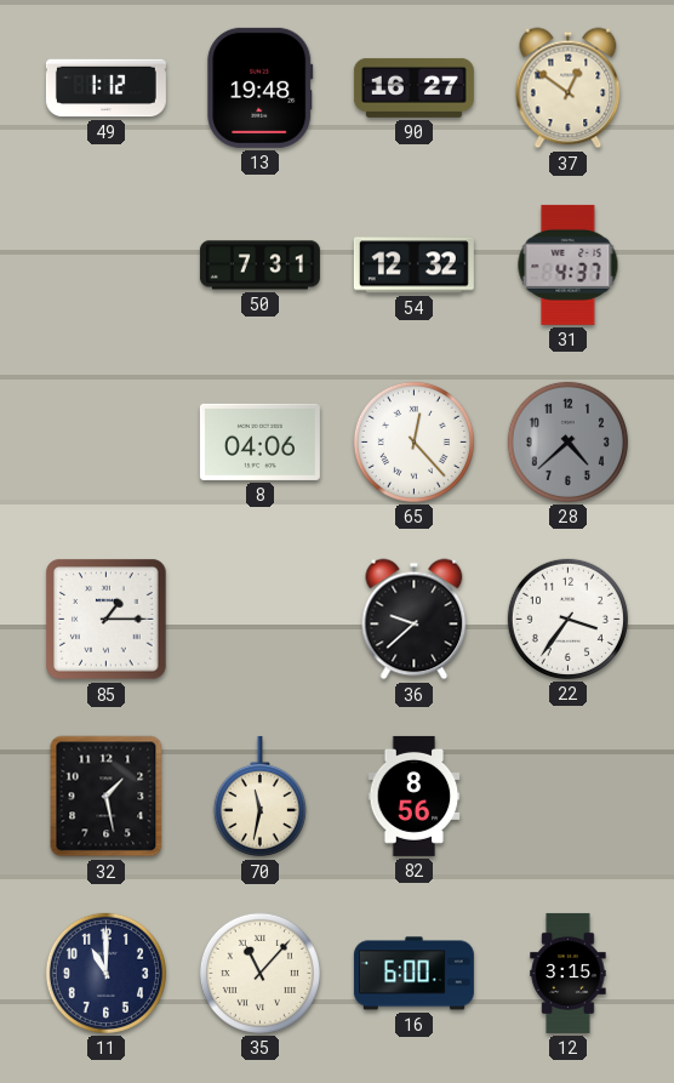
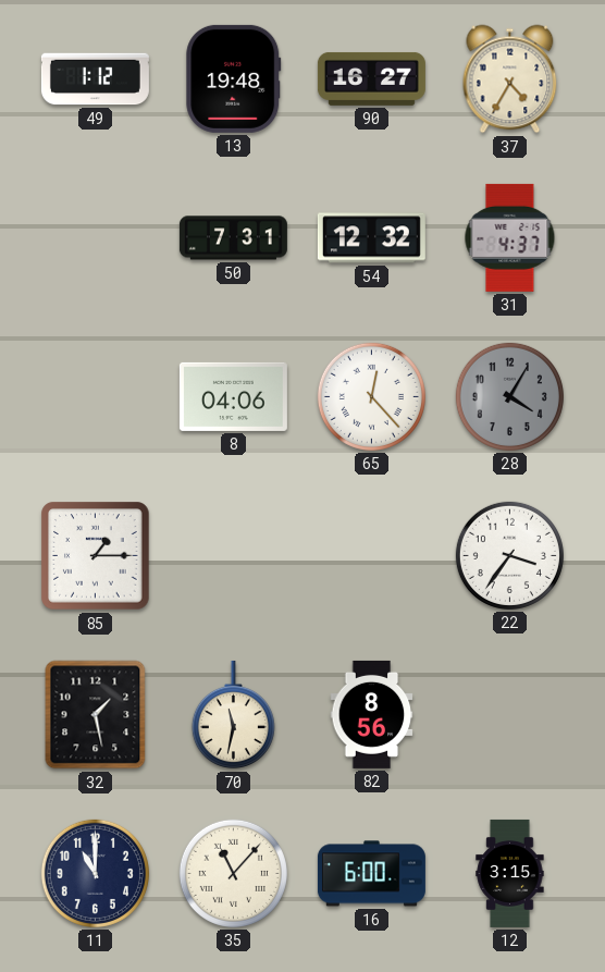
37: 12:51 -> 4:35
28: 4:38 -> 4:05
36: 9:38 -> none
